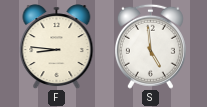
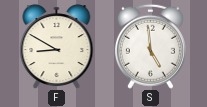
F: 8:46 -> 8:50
